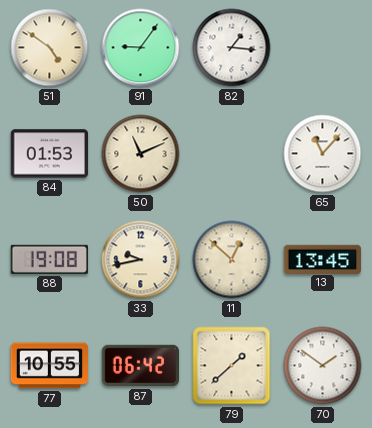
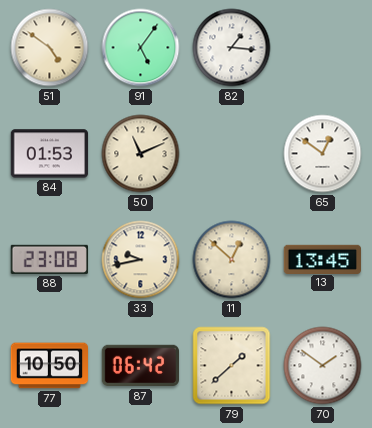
91: 9:06 -> 5:06
65: 11:07 -> 12:51
88: 19:08 -> 23:08
77: 10:55 -> 10:50
